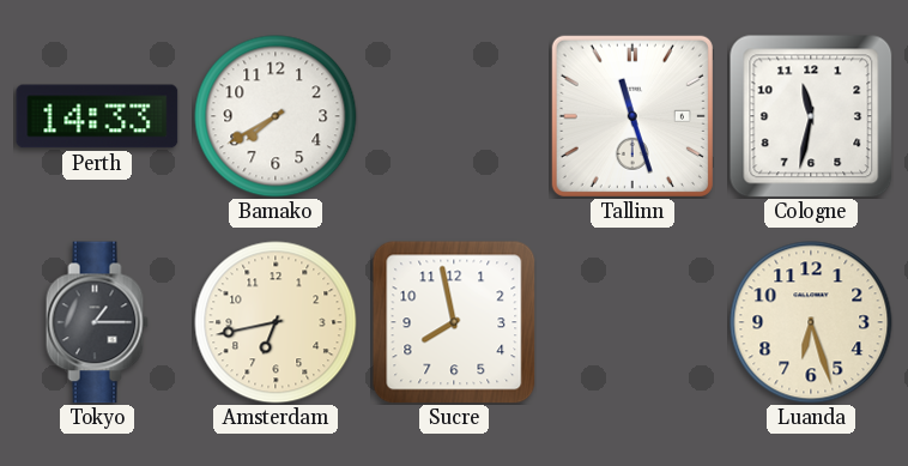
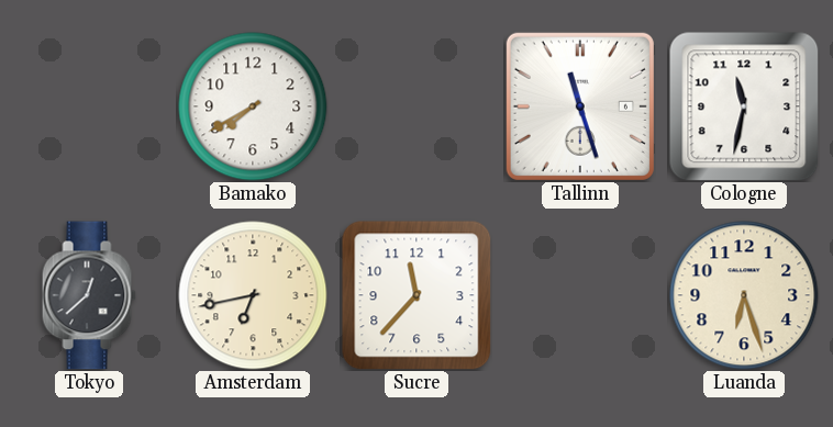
Perth: 14:33 -> none
Tokyo: 1:15 -> 12:38
Sucre: 7:58 -> 11:37
